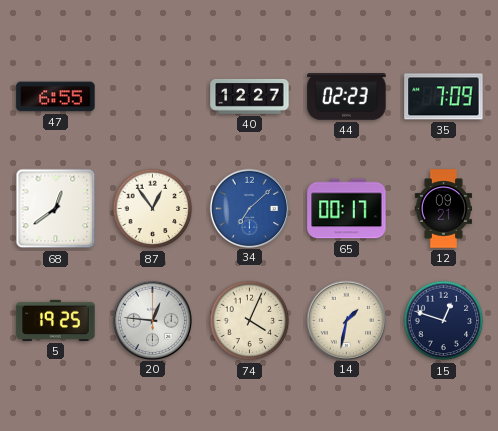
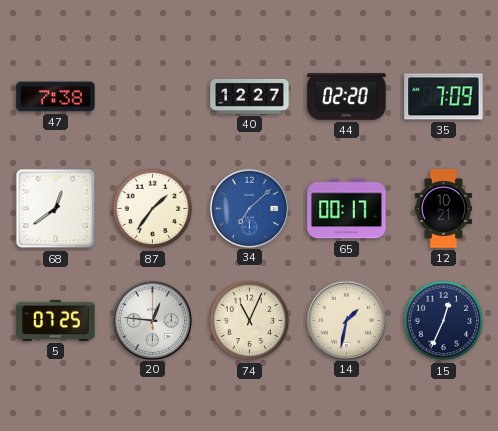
47: 6:55 -> 7:38
44: 02:23 -> 02:20
87: 12:54 -> 1:36
12: 09:21 -> 10:21
5: 19:25 -> 07:25
74: 4:04 -> 11:04
15: 12:48 -> 12:34
